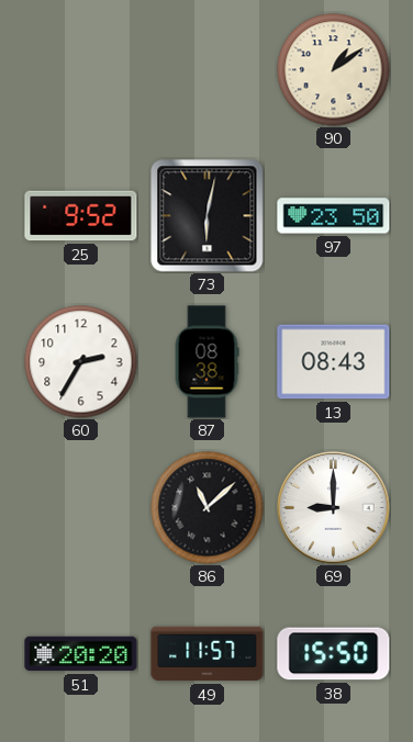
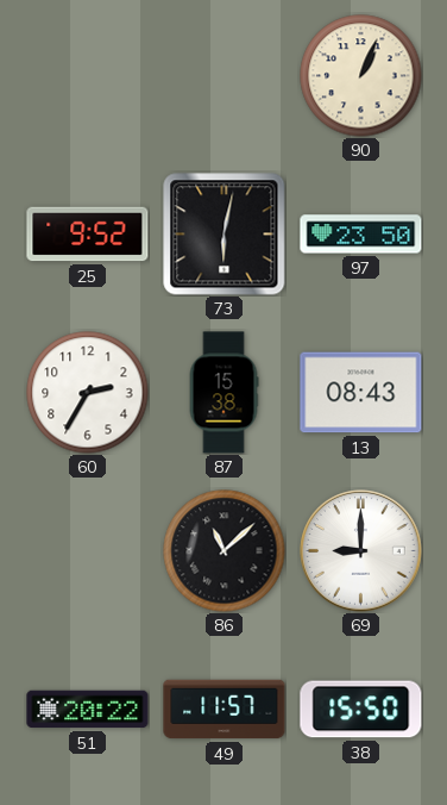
90: 1:09 -> 1:04
87: 08:38 -> 15:38
51: 20:20 -> 20:22
